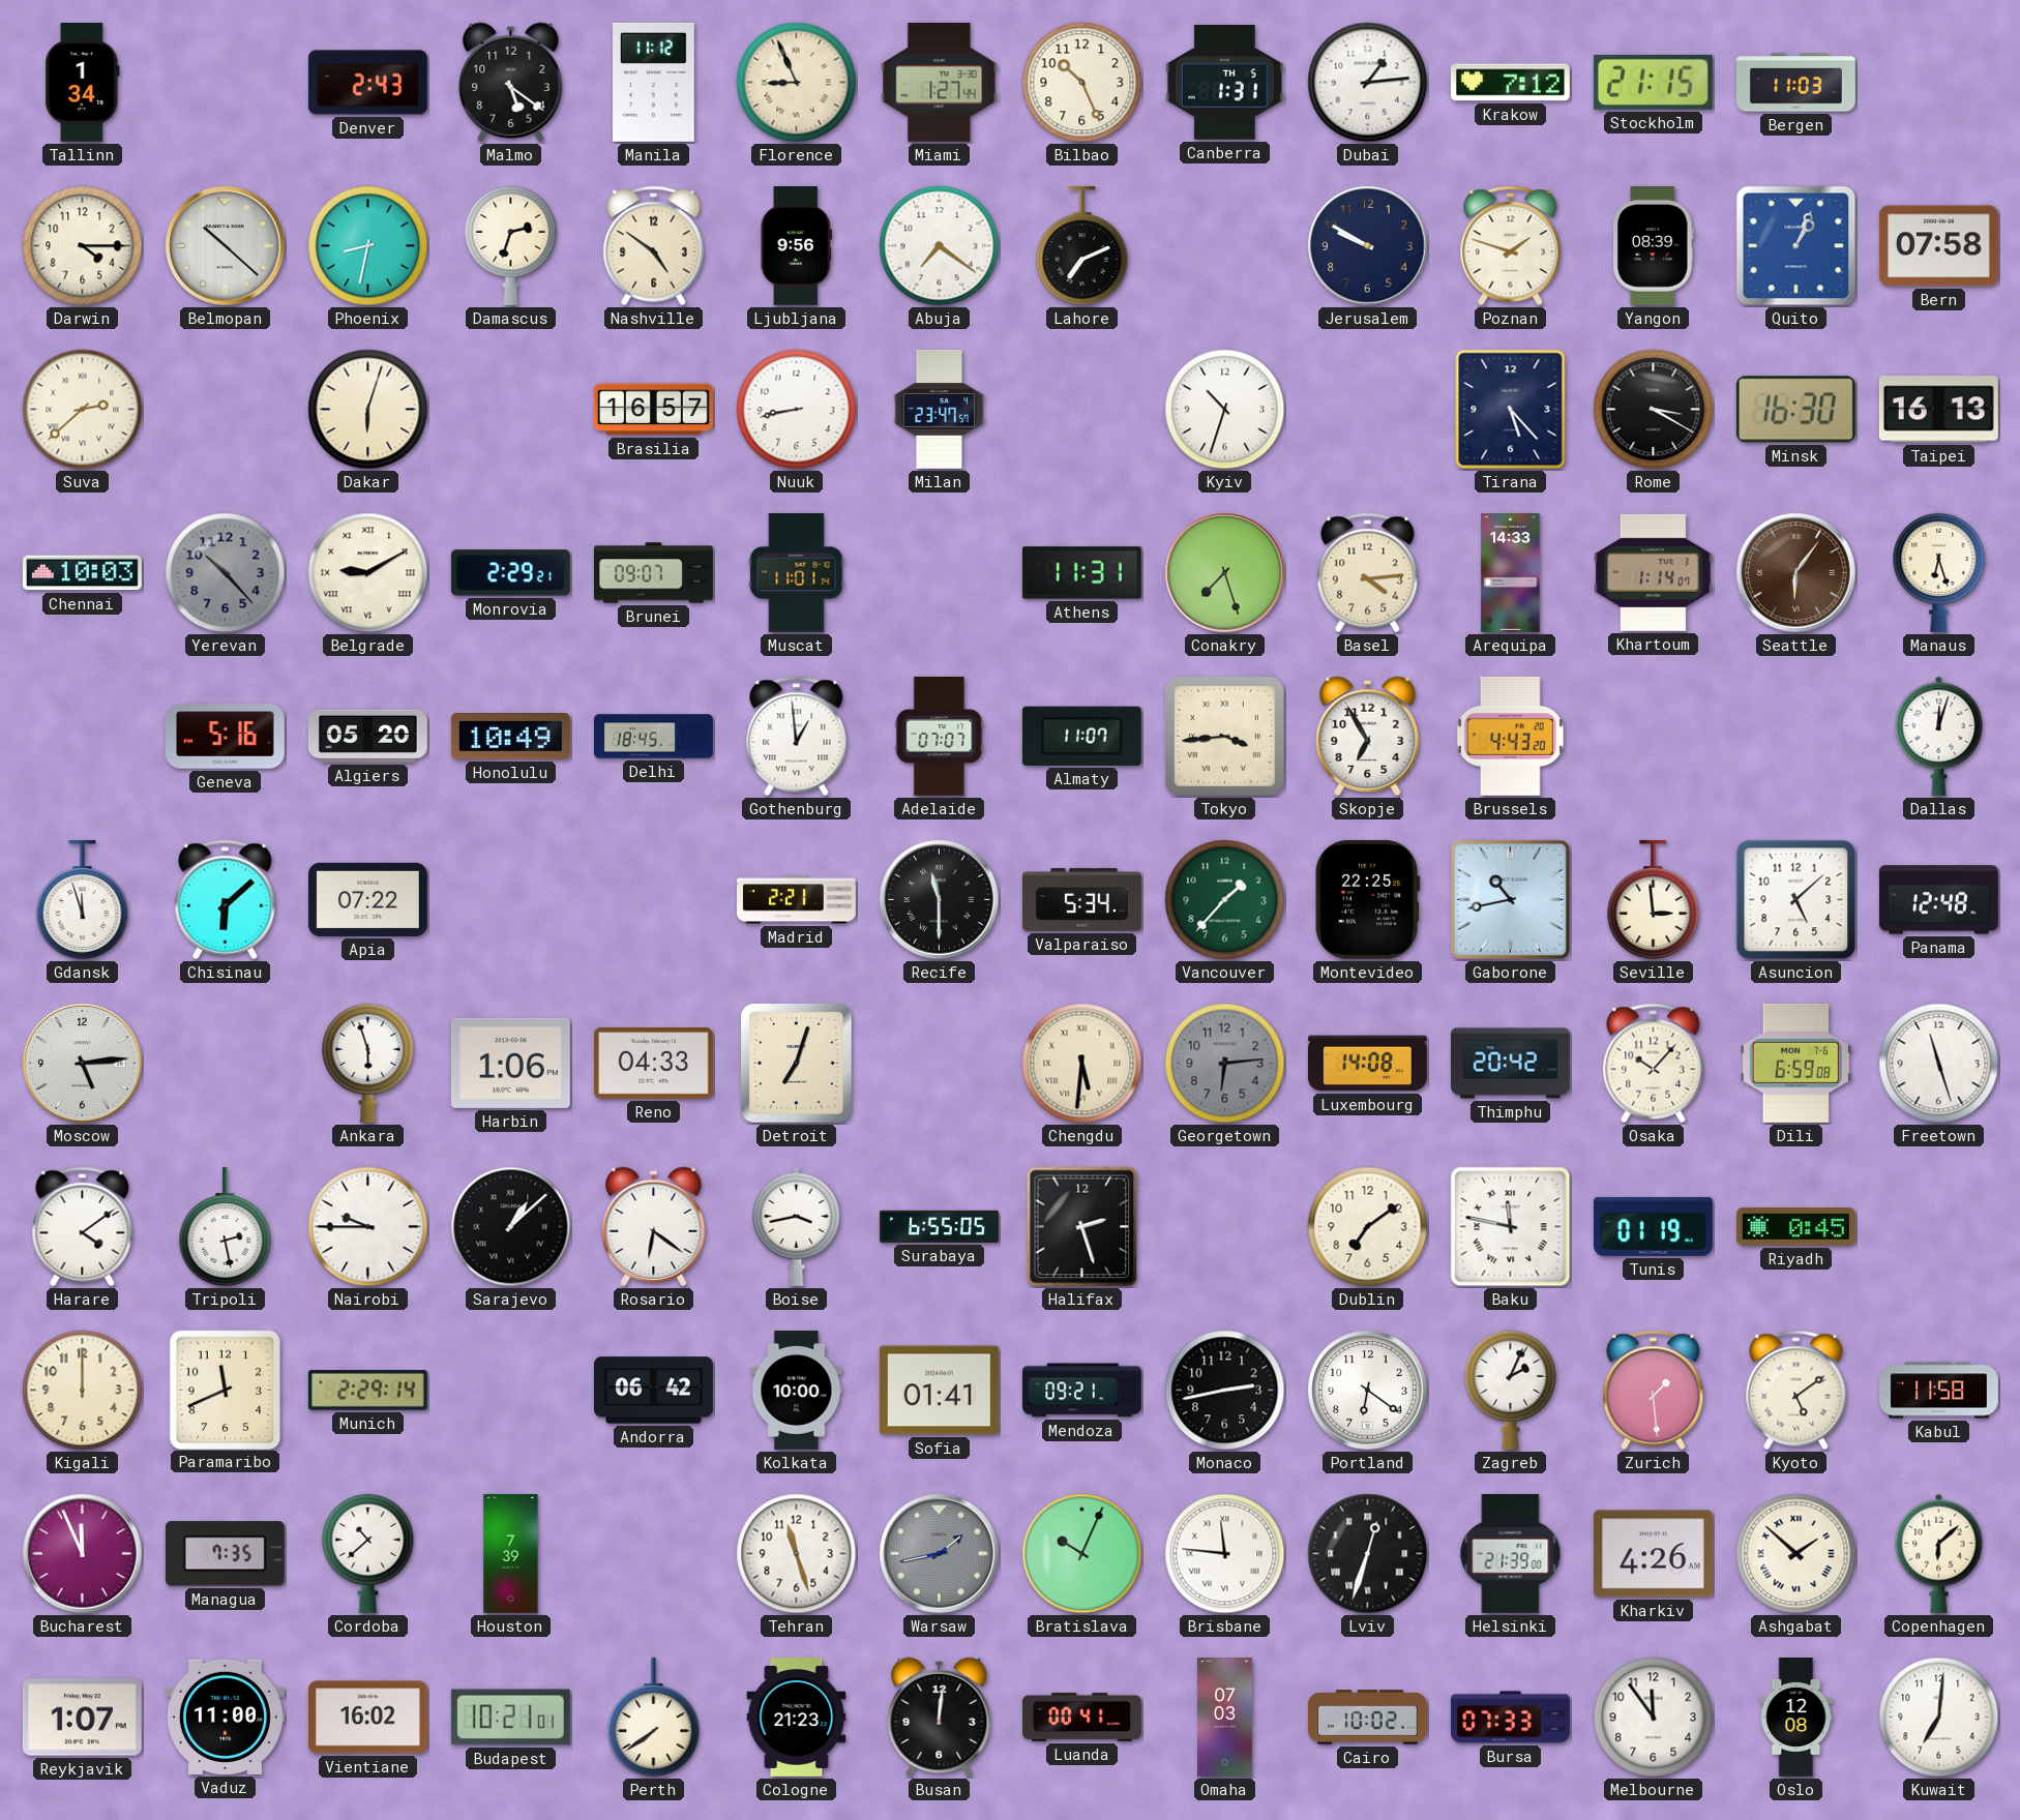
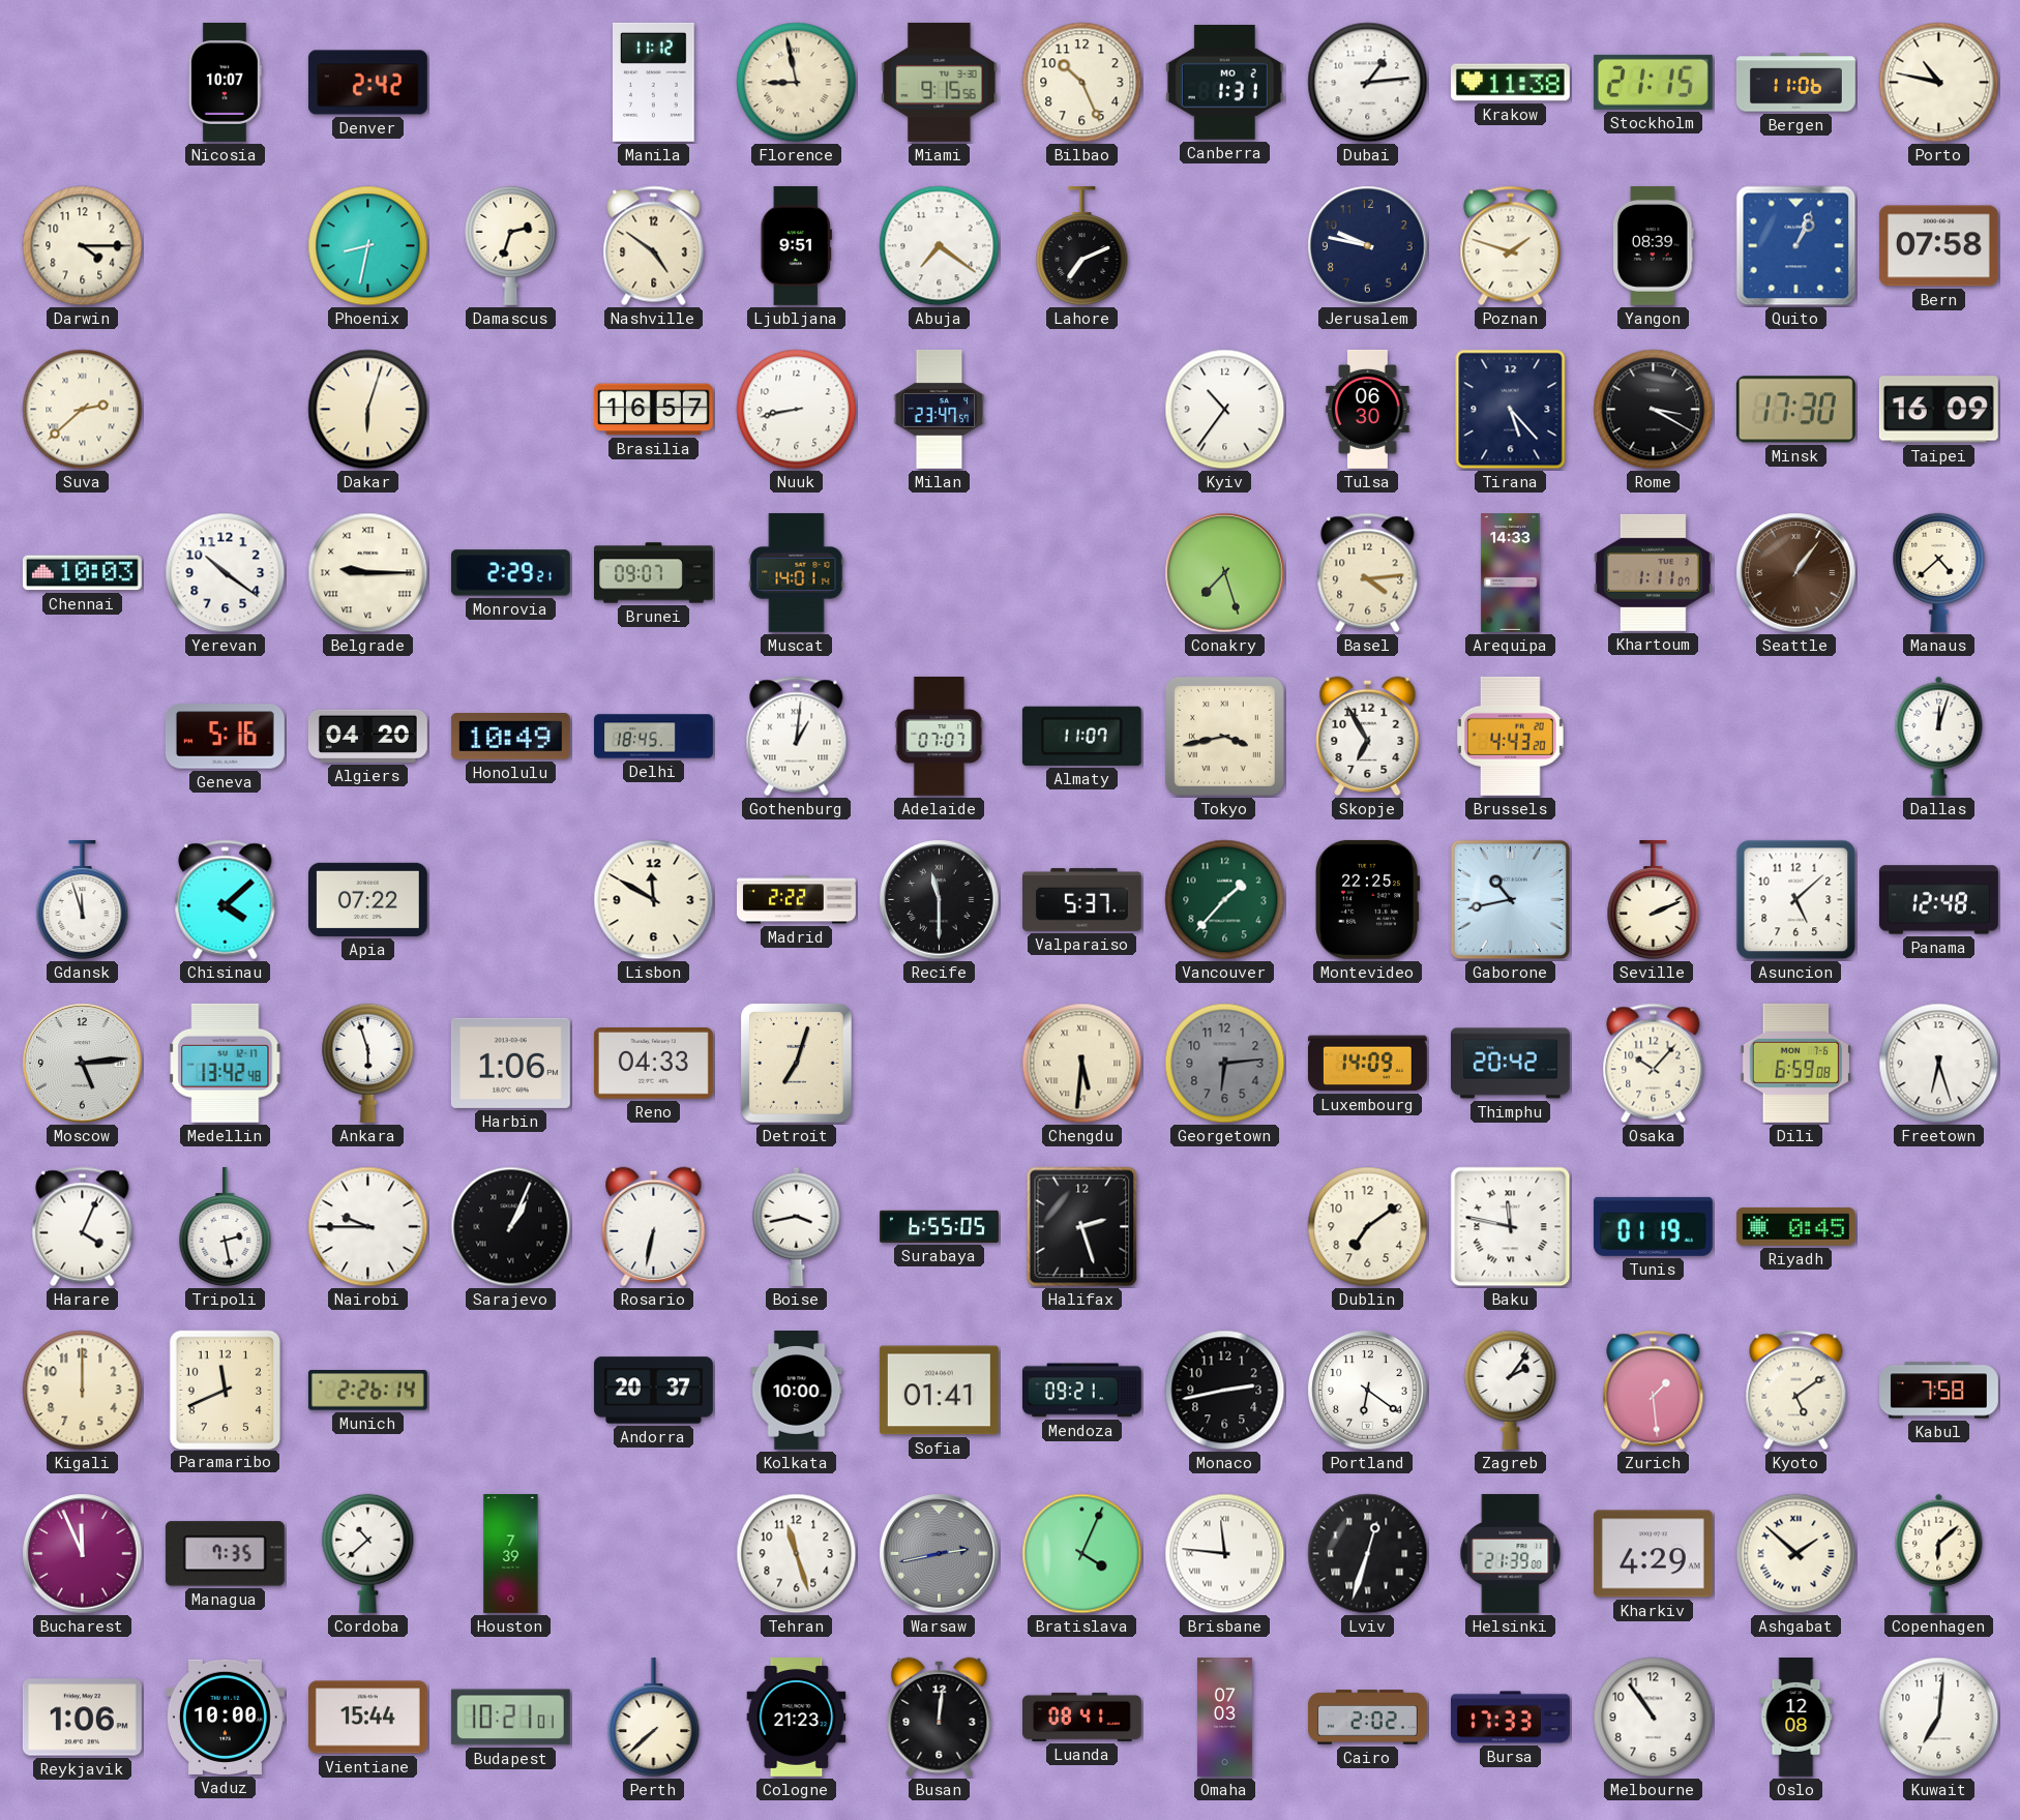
Tallinn: 1:34 -> none
Nicosia: none -> 10:07
Denver: 2:43 -> 2:42
Malmo: 5:21 -> none
Florence: 8:56 -> 8:58
Miami: 1:27 -> 9:15
Canberra date: TH 5 -> MO 2
Krakow: 7:12 -> 11:38
Bergen: 11:03 -> 11:06
Porto: none -> 10:47
Belmopan: 10:22 -> none
Ljubljana: 9:56 -> 9:51
Jerusalem: 9:50 -> 9:47
Kyiv: 10:33 -> 10:36
Tulsa: none -> 06:30
Minsk: 16:30 -> 17:30
Taipei: 16:13 -> 16:09
Yerevan: 10:23 -> 10:21
Yerevan dial: grey -> white
Belgrade: 9:10 -> 9:15
Muscat: 11:01 -> 14:01
Athens: 11:31 -> none
Khartoum: 1:14 -> 1:11
Seattle: 6:06 -> 1:06
Manaus: 6:27 -> 4:38
Algiers: 05:20 -> 04:20
Gothenburg: 12:59 -> 1:01
Tokyo: 3:44 -> 3:43
Chisinau: 6:08 -> 4:08
Lisbon: none -> 11:50
Madrid: 2:21 -> 2:22
Valparaiso: 5:34 -> 5:37
Seville: 2:59 -> 2:11
Medellin: none -> 13:42
Luxembourg: 14:08 -> 14:09
Freetown: 11:27 -> 6:27
Harare: 4:09 -> 4:04
Sarajevo: 1:08 -> 1:04
Rosario: 6:21 -> 6:32
Munich: 2:29 -> 2:26
Andorra: 06:42 -> 20:37
Zagreb: 2:04 -> 2:06
Kabul: 11:58 -> 7:58
Warsaw: 1:43 -> 2:43
Bratislava: 10:04 -> 4:04
Kharkiv: 4:26 -> 4:29
Reykjavik: 1:07 -> 1:06
Vaduz: 11:00 -> 10:00
Vientiane: 16:02 -> 15:44
Perth: 7:39 -> 7:38
Luanda: 00:41 -> 08:41
Cairo: 10:02 -> 2:02
Bursa: 07:33 -> 17:33
Melbourne: 11:54 -> 10:54
